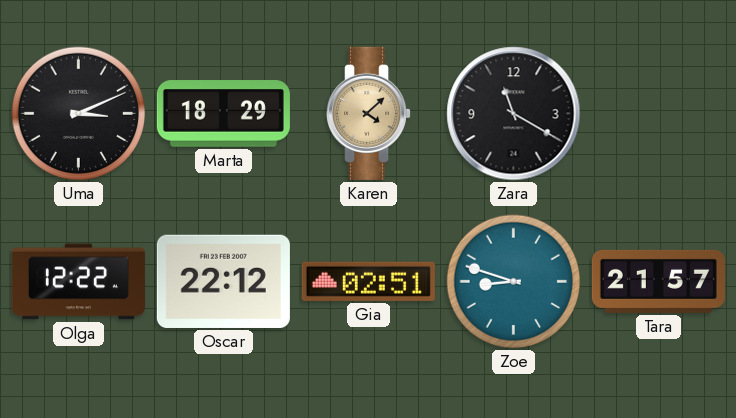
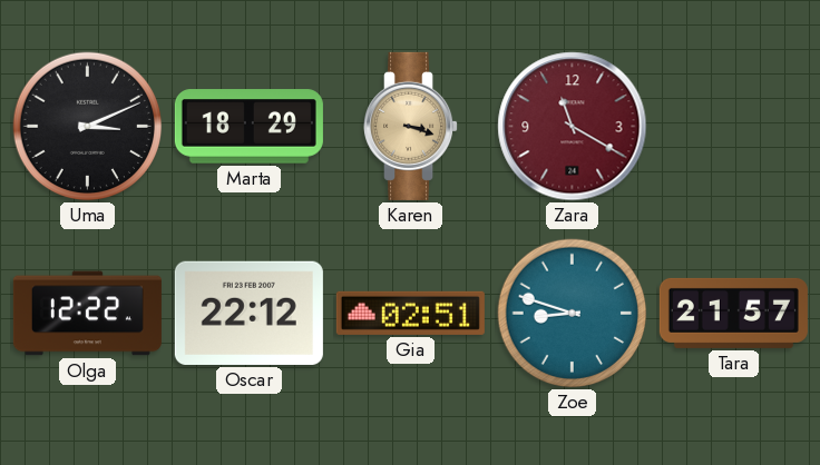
Karen: 4:08 -> 3:18
Zara dial: black -> burgundy
